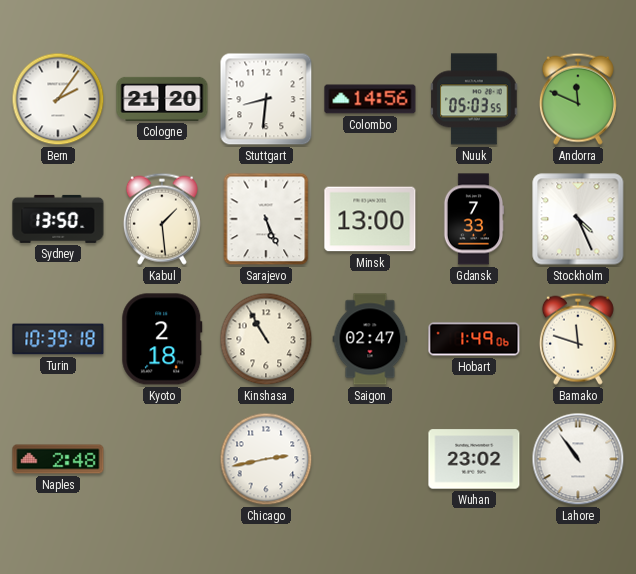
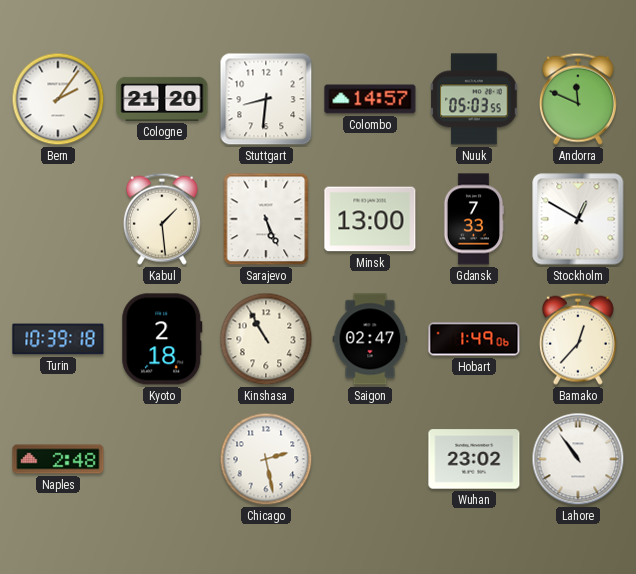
Colombo: 14:56 -> 14:57
Sydney: 13:50 -> none
Stockholm: 4:26 -> 12:50
Bamako: 11:48 -> 12:37
Chicago: 2:43 -> 2:28
